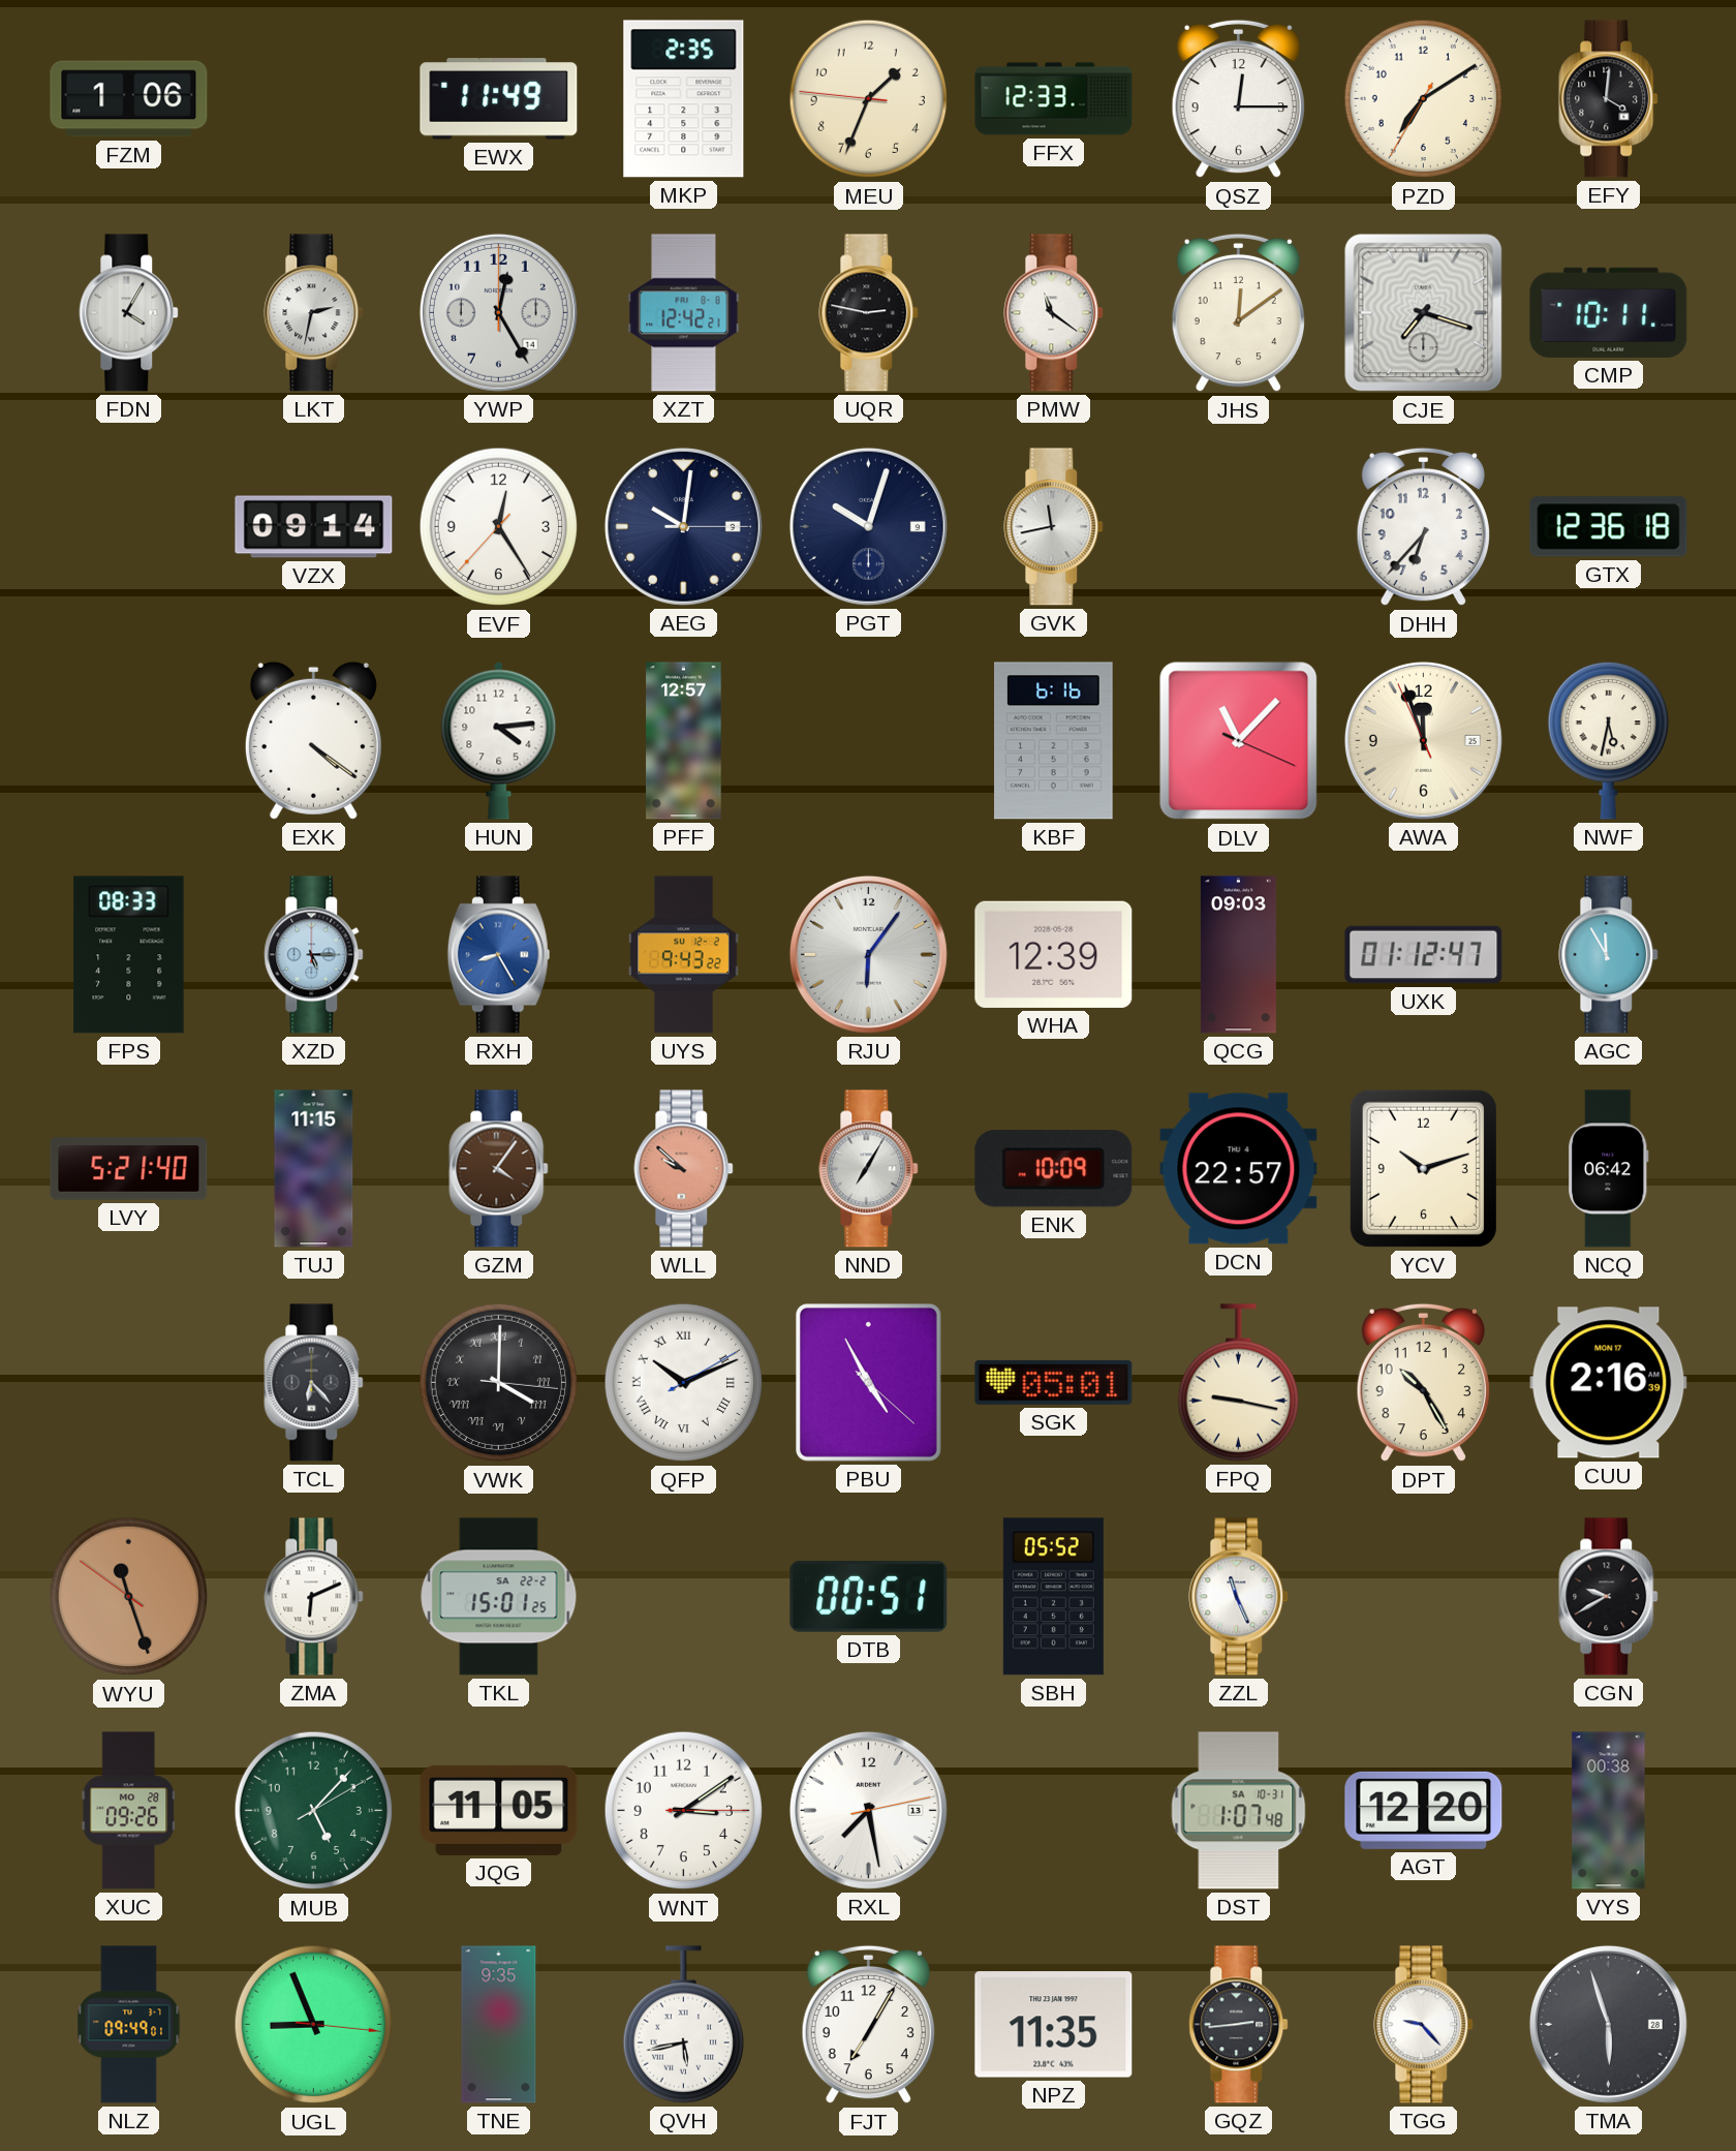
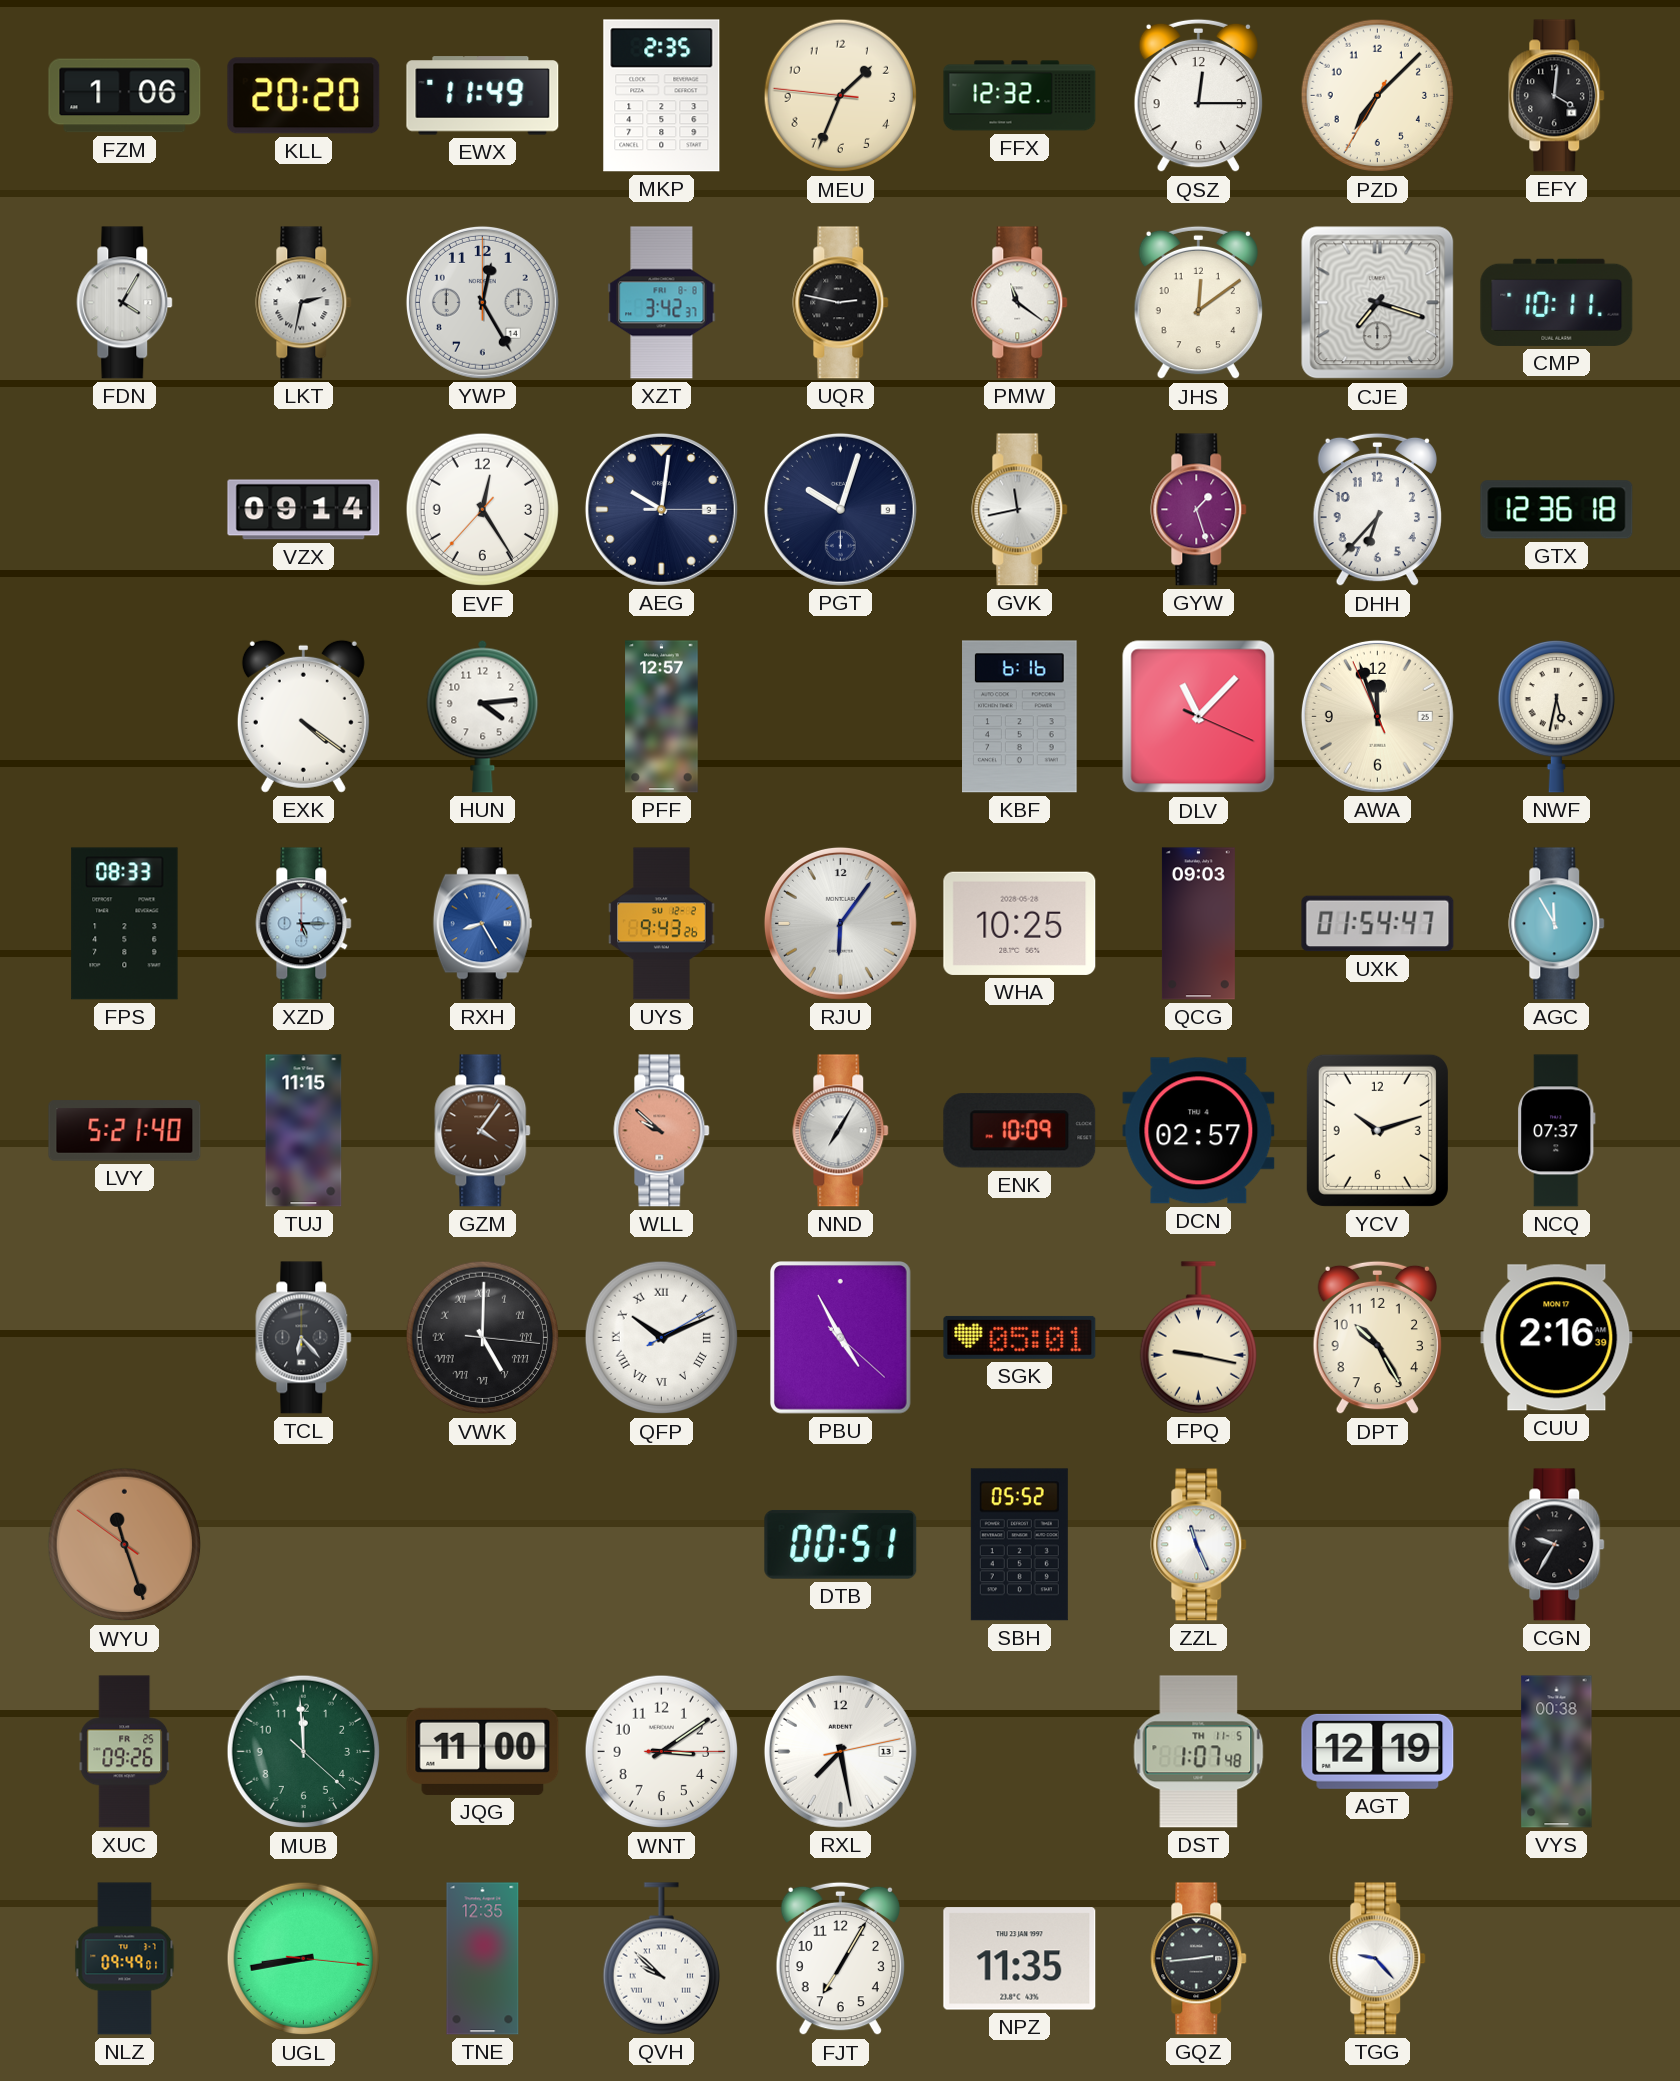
KLL: none -> 20:20
FFX: 12:33 -> 12:32
PZD: 7:09 -> 7:07
XZT: 12:42 -> 3:42
GYW: none -> 1:27
UYS: 9:43:22 -> 9:43:26
WHA: 12:39 -> 10:25
UXK: 01:12 -> 01:54
DCN: 22:57 -> 02:57
NCQ: 06:42 -> 07:37
VWK: 4:00 -> 5:00
ZMA: 6:11 -> none
TKL: 15:01 -> none
CGN: 9:40 -> 9:35
XUC date: MO 28 -> FR 25
MUB: 5:07 -> 11:59
JQG: 11:05 -> 11:00
DST date: SA 10-31 -> TH 11-5
AGT: 12:20 -> 12:19
UGL: 8:56 -> 8:43
TNE: 9:35 -> 12:35
QVH: 5:43 -> 9:52
TMA: 5:57 -> none
